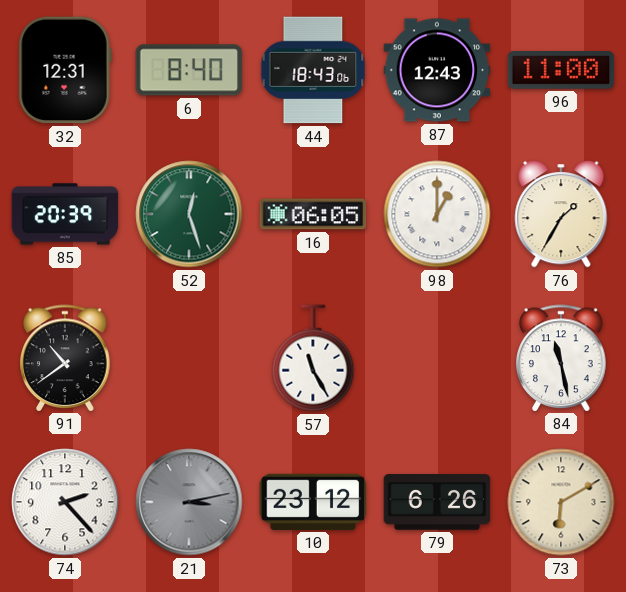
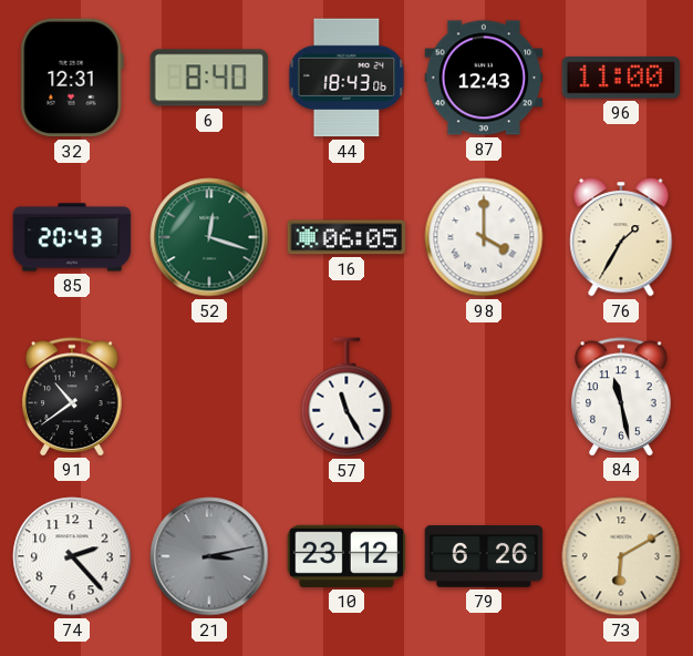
85: 20:39 -> 20:43
52: 12:27 -> 12:18
98: 1:00 -> 4:00
